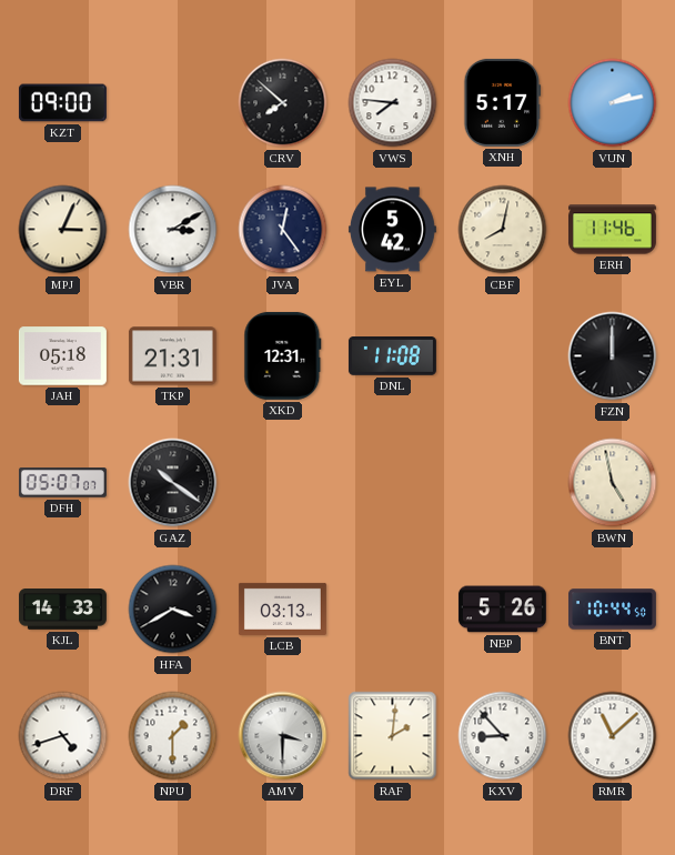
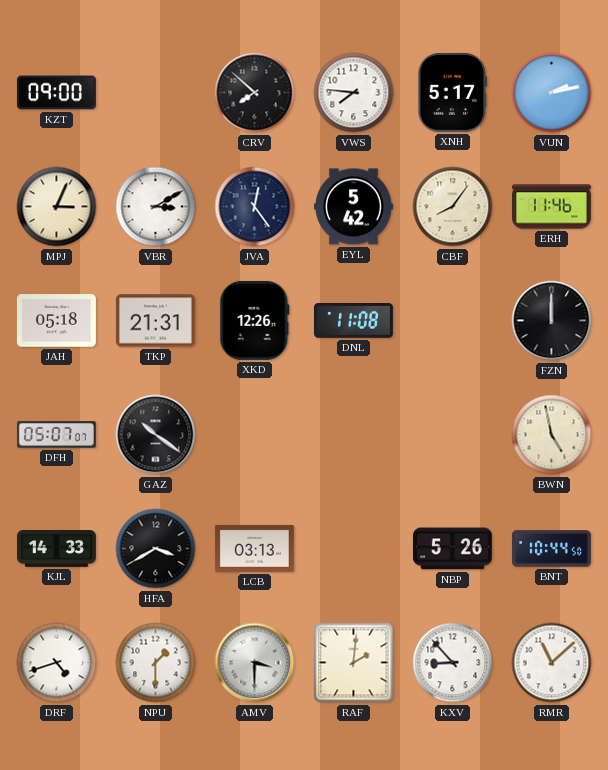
CBF: 8:02 -> 8:06
XKD: 12:31 -> 12:26
